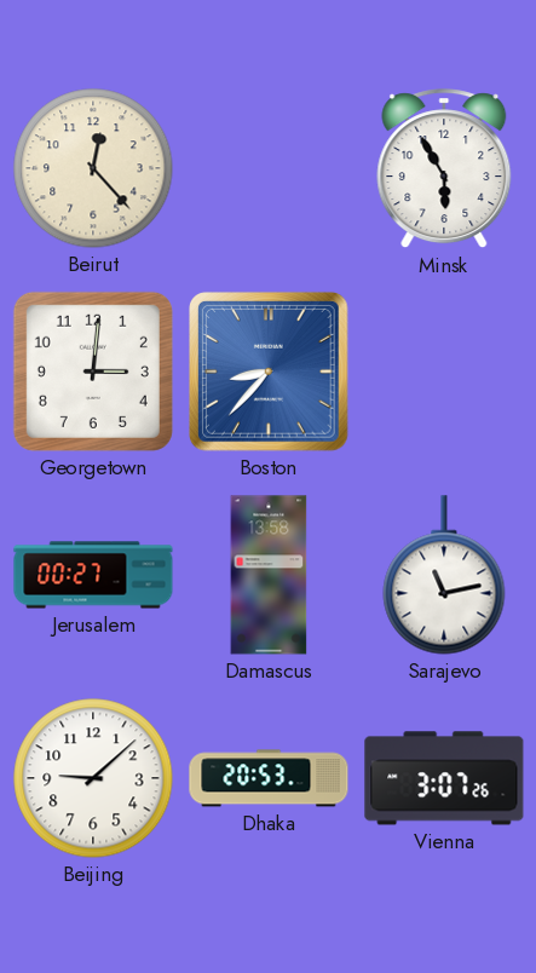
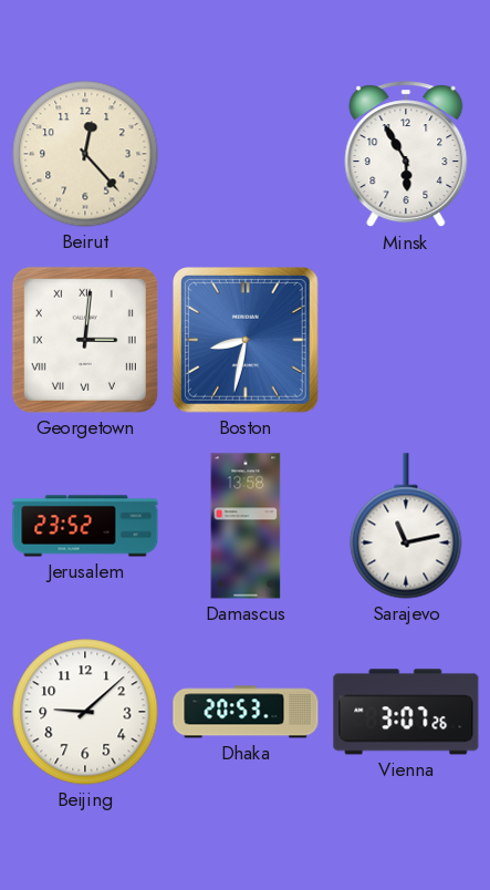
Georgetown numerals: Arabic -> Roman
Boston: 8:37 -> 8:32
Jerusalem: 00:27 -> 23:52
